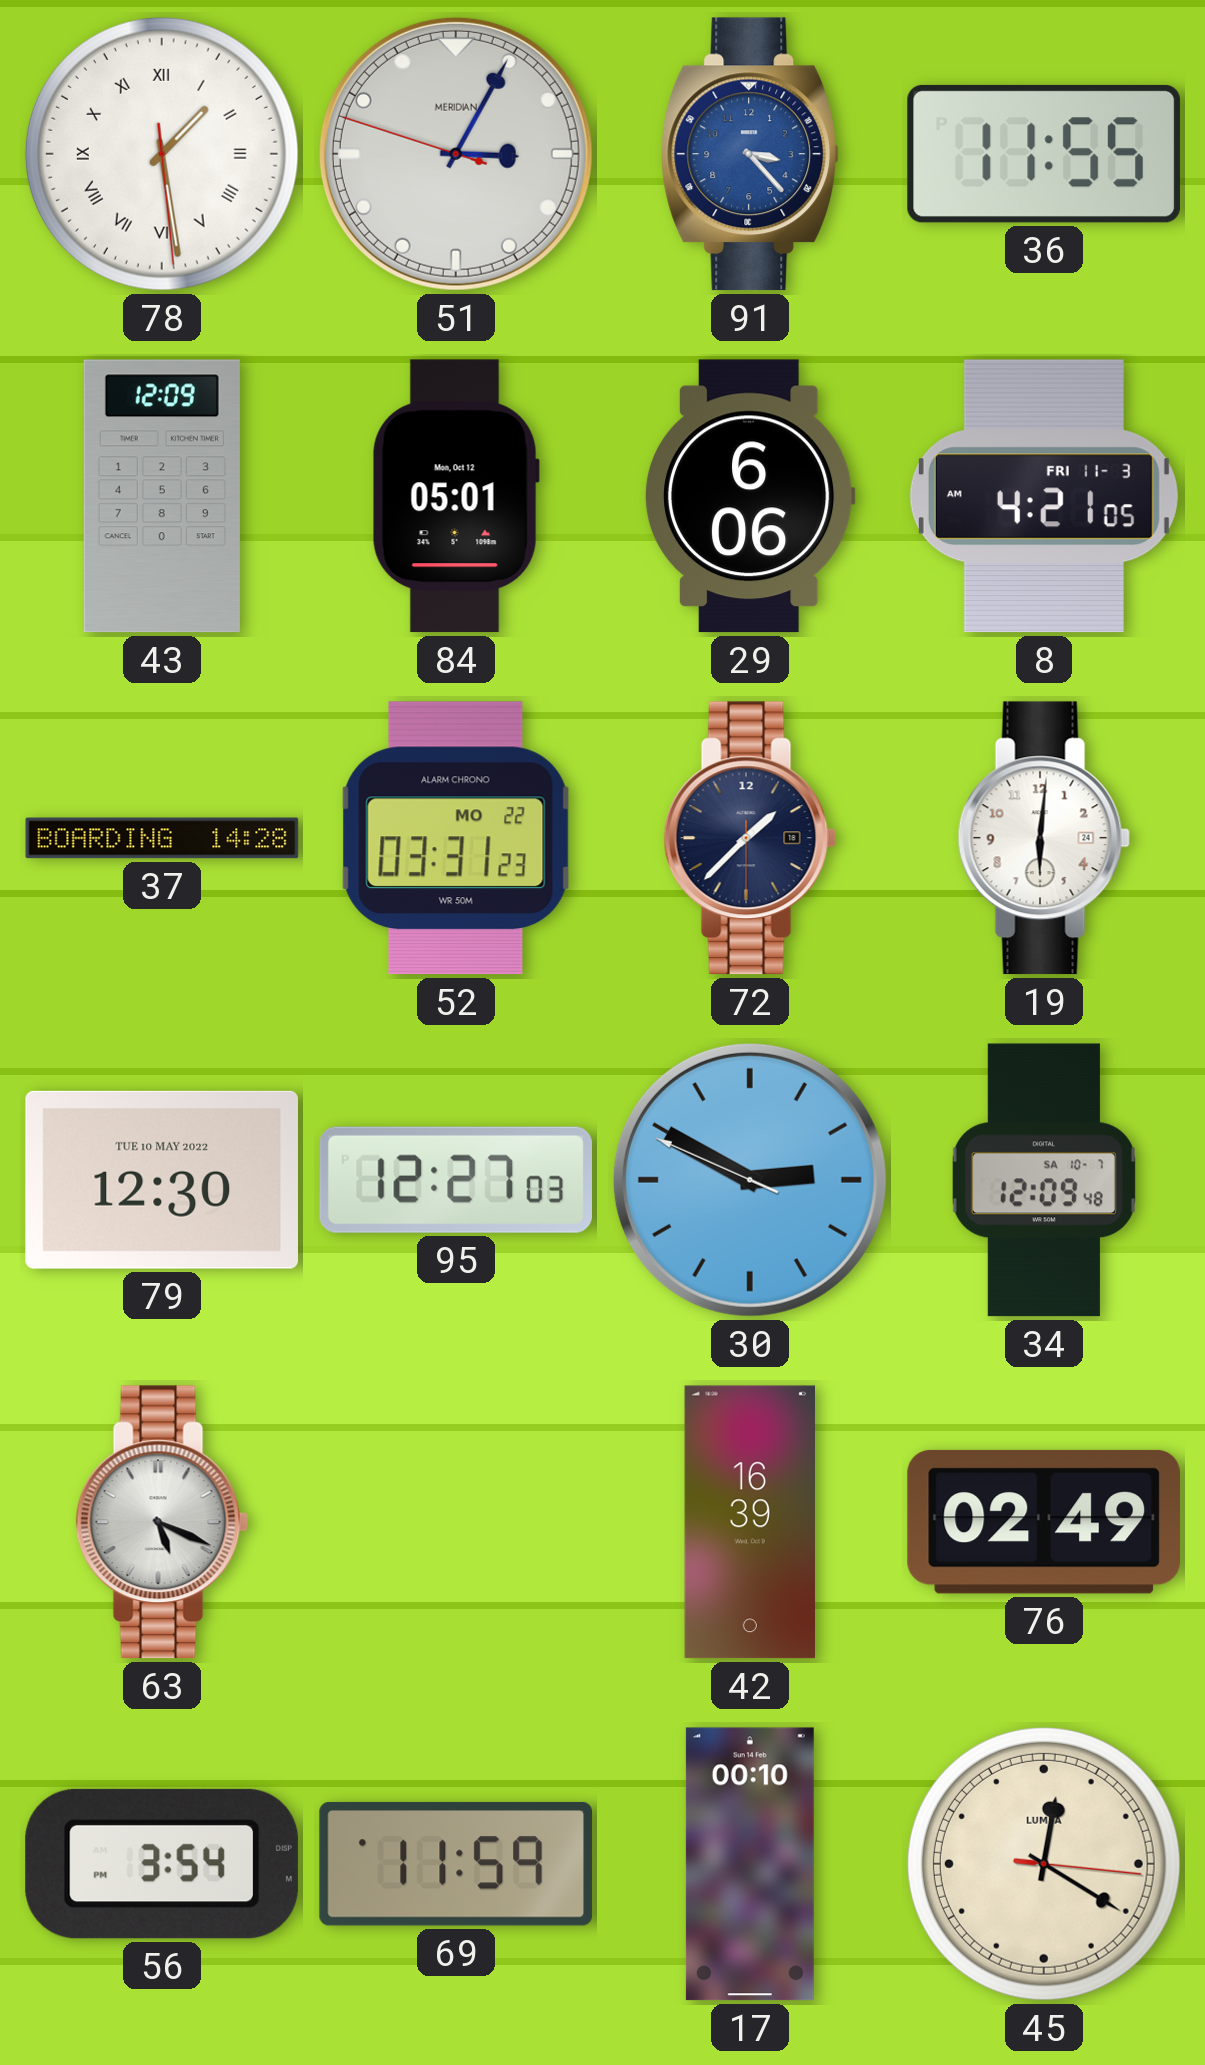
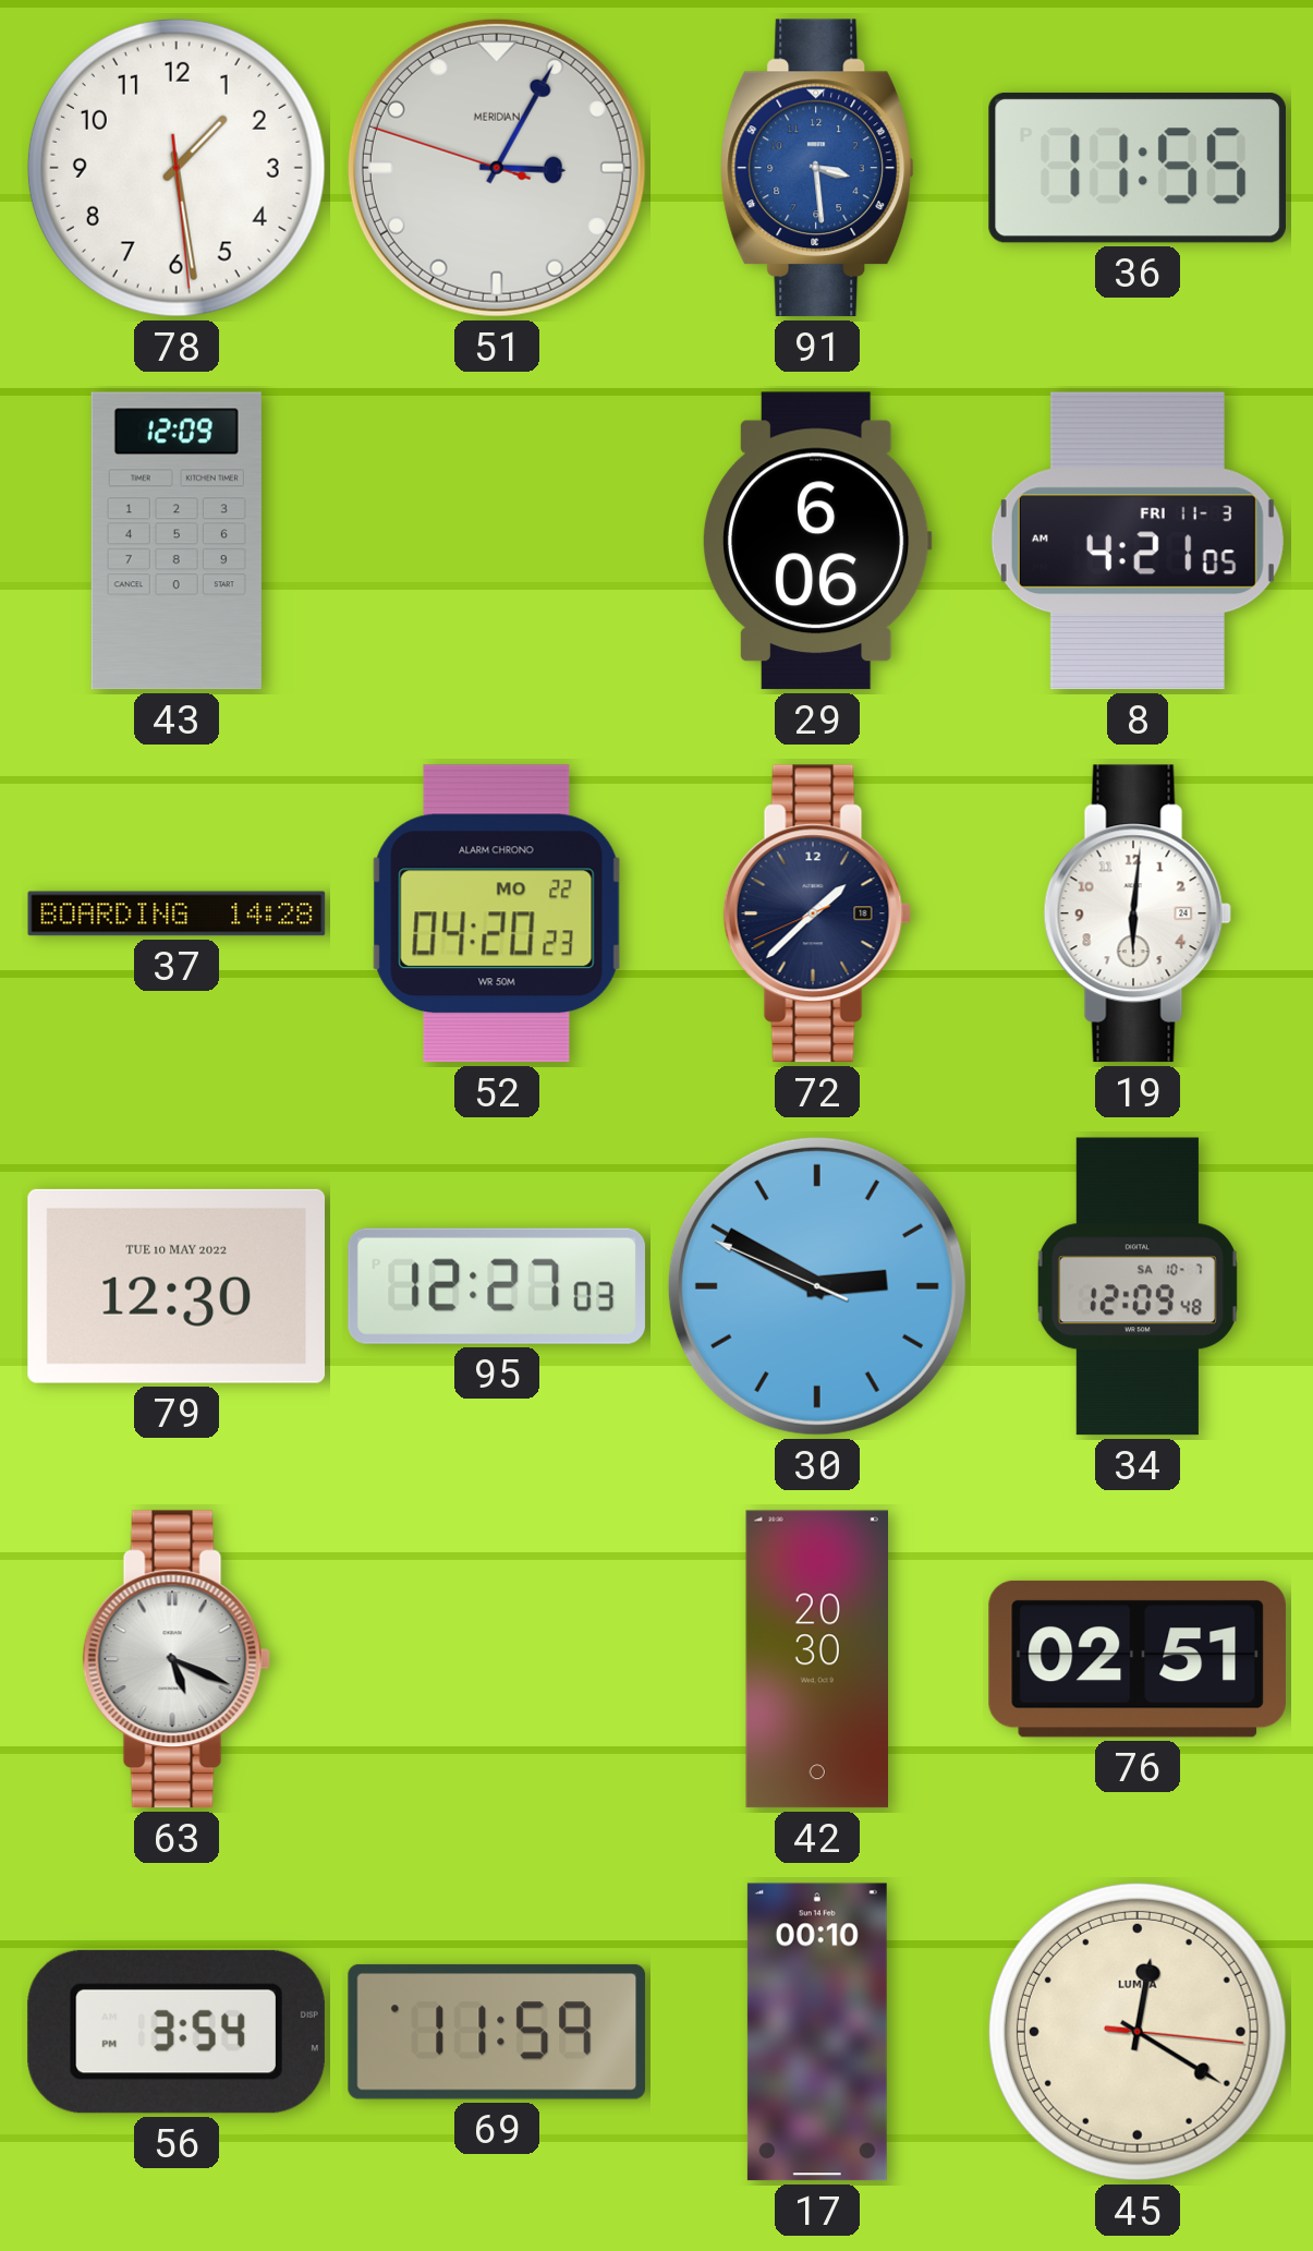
78 numerals: Roman -> Arabic
91: 3:23 -> 3:29
84: 05:01 -> none
52: 03:31 -> 04:20
72: 1:37:30 -> 1:37:41
42: 16:39 -> 20:30
76: 02:49 -> 02:51
